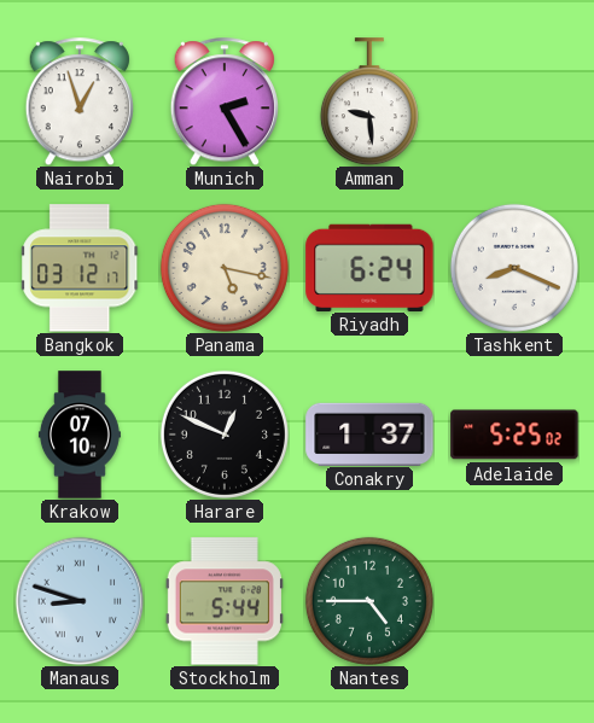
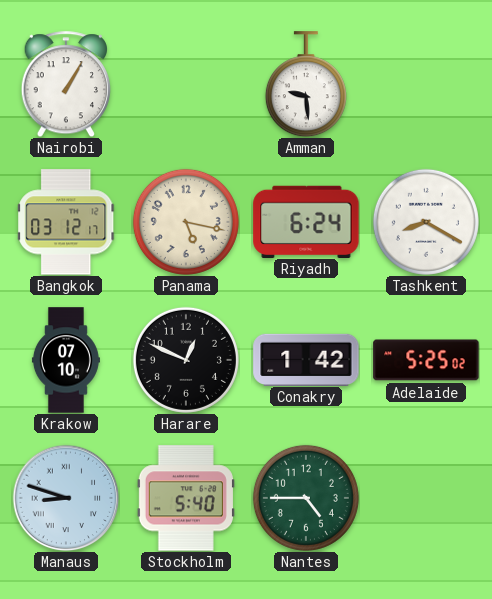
Nairobi: 12:57 -> 1:05
Munich: 2:25 -> none
Tashkent: 8:19 -> 8:20
Conakry: 1:37 -> 1:42
Stockholm: 5:44 -> 5:40
